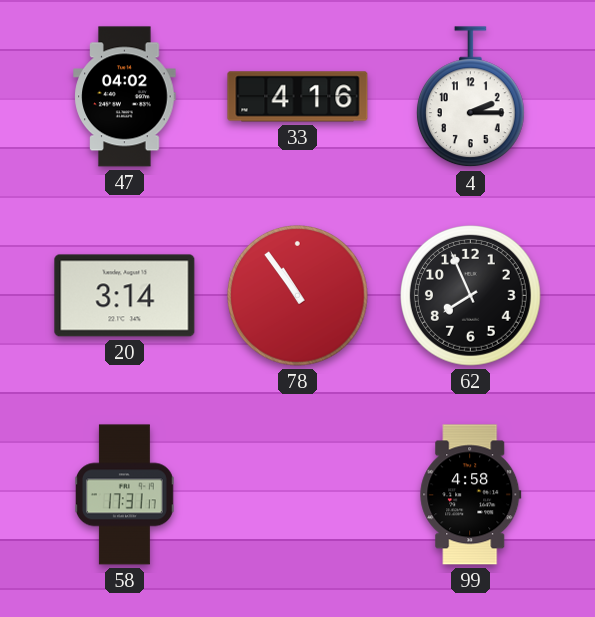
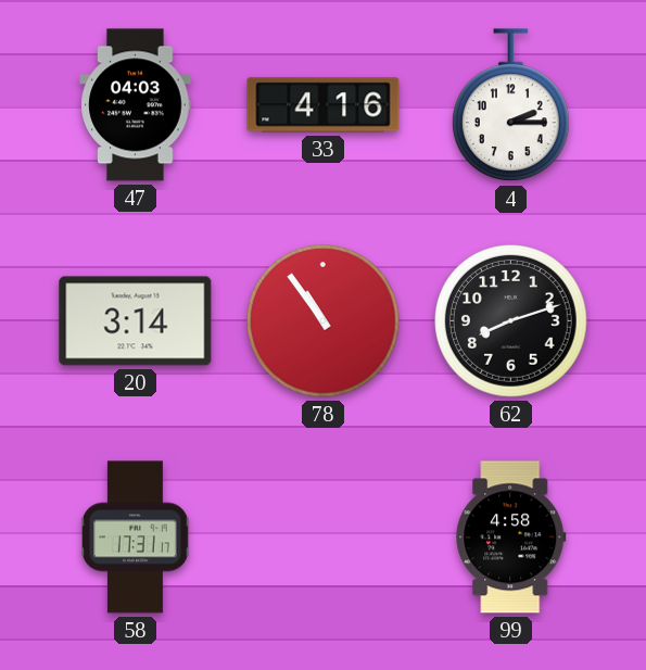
47: 04:02 -> 04:03
62: 7:56 -> 8:12
